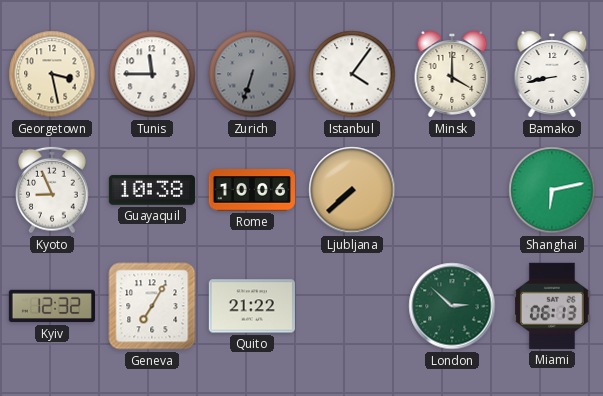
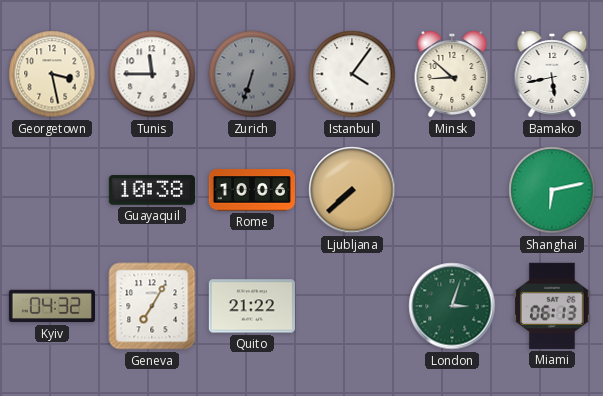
Minsk: 4:00 -> 8:52
Bamako: 8:43 -> 5:43
Kyoto: 8:56 -> none
Kyiv: 12:32 -> 04:32
London: 2:52 -> 3:03
